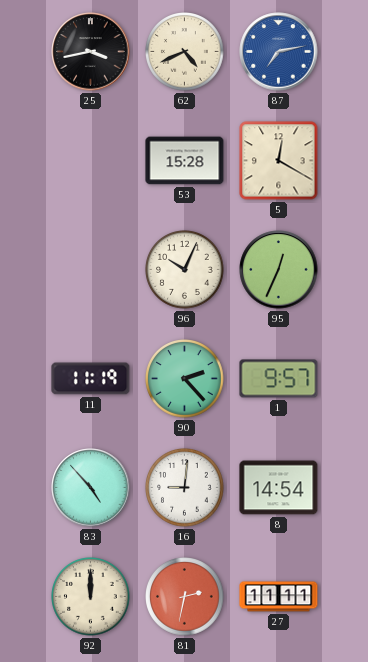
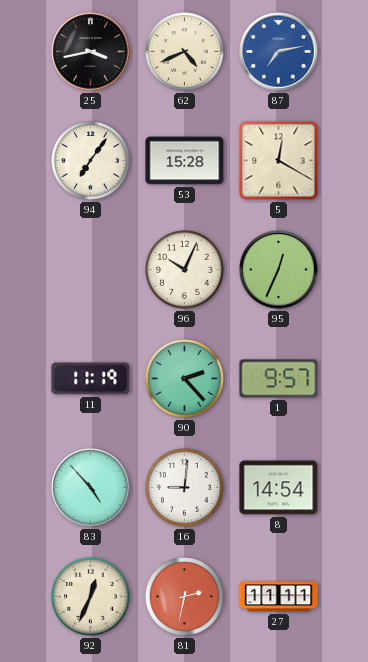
94: none -> 7:06
92: 12:00 -> 12:34
